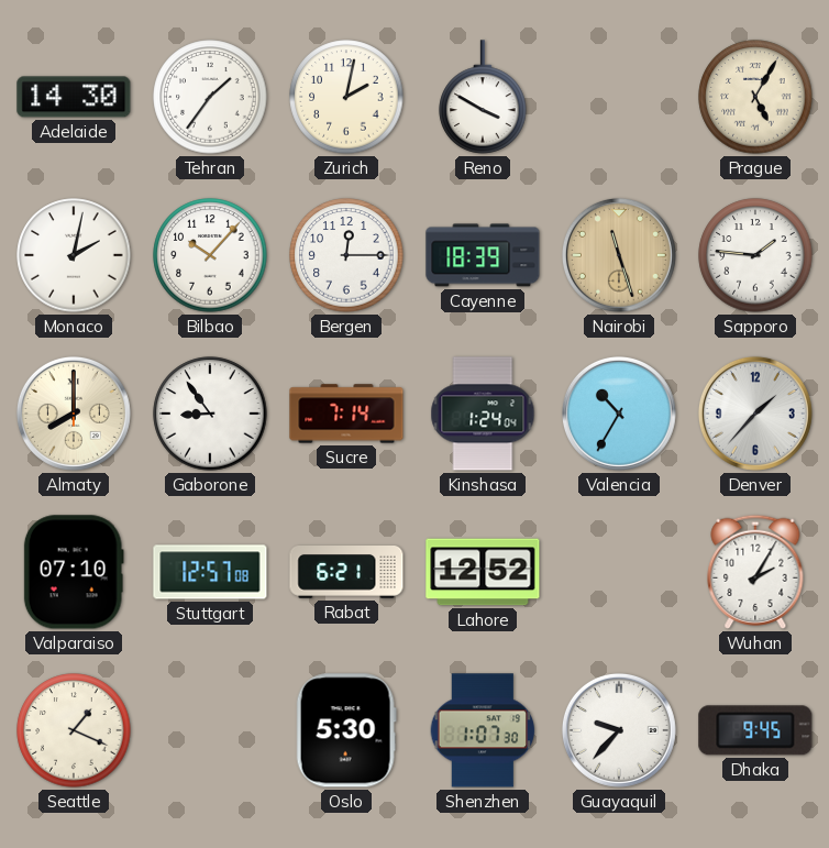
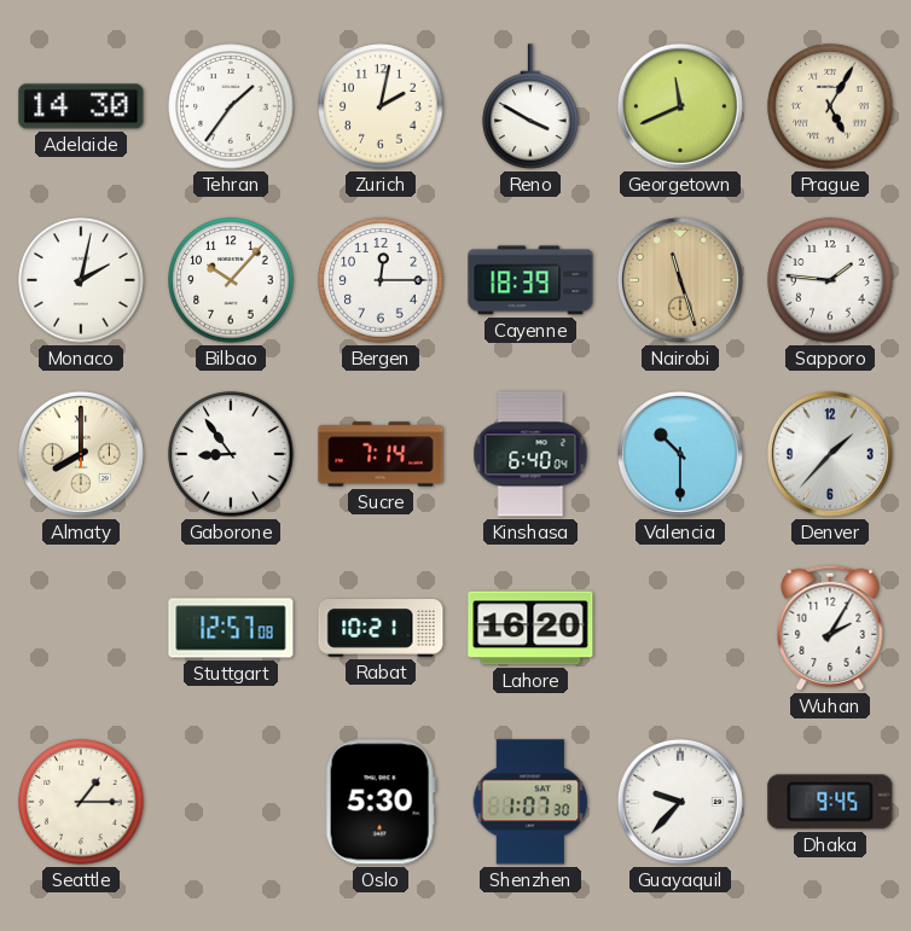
Georgetown: none -> 11:41
Kinshasa: 1:24 -> 6:40
Valencia: 10:35 -> 10:30
Valparaiso: 07:10 -> none
Rabat: 6:21 -> 10:21
Lahore: 12:52 -> 16:20
Seattle: 1:19 -> 1:15
